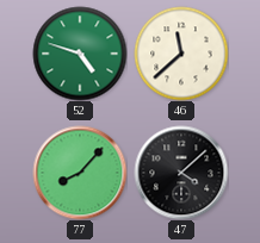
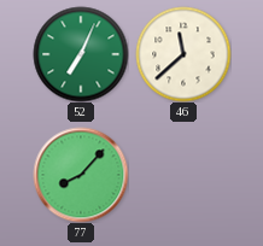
52: 4:48 -> 7:04
47: 4:08 -> none
